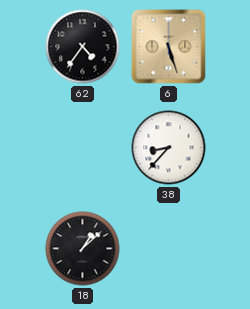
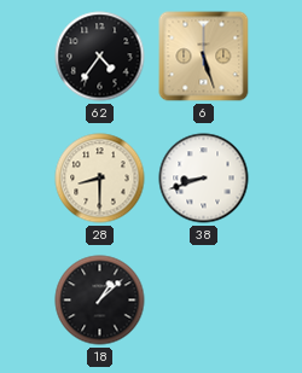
28: none -> 8:30
38: 8:37 -> 8:42
